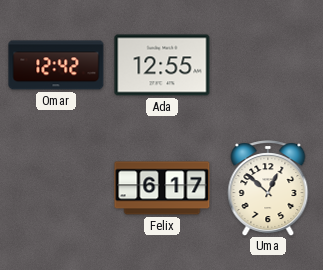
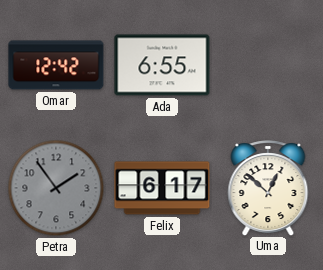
Ada: 12:55 -> 6:55
Petra: none -> 1:54
